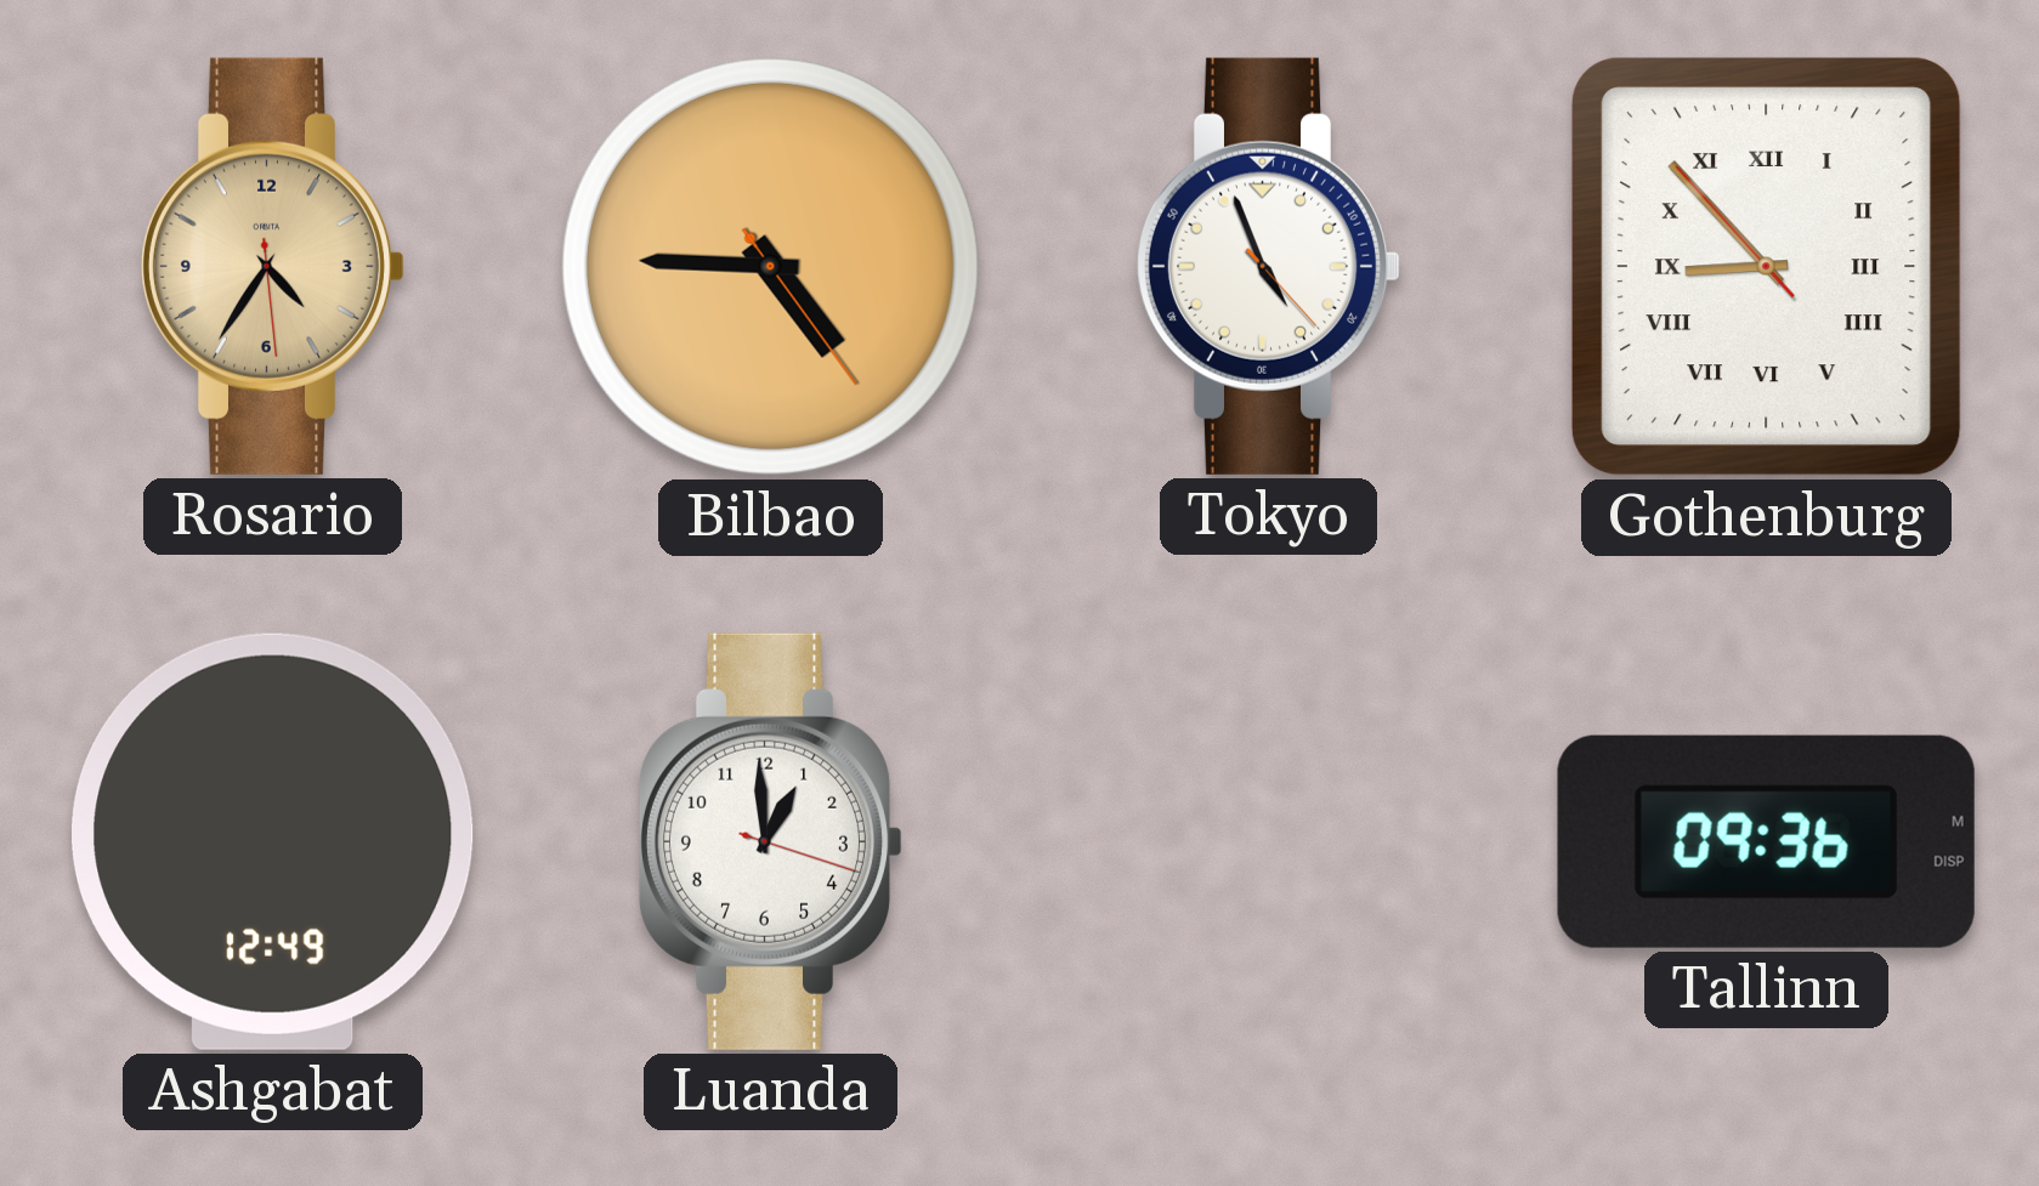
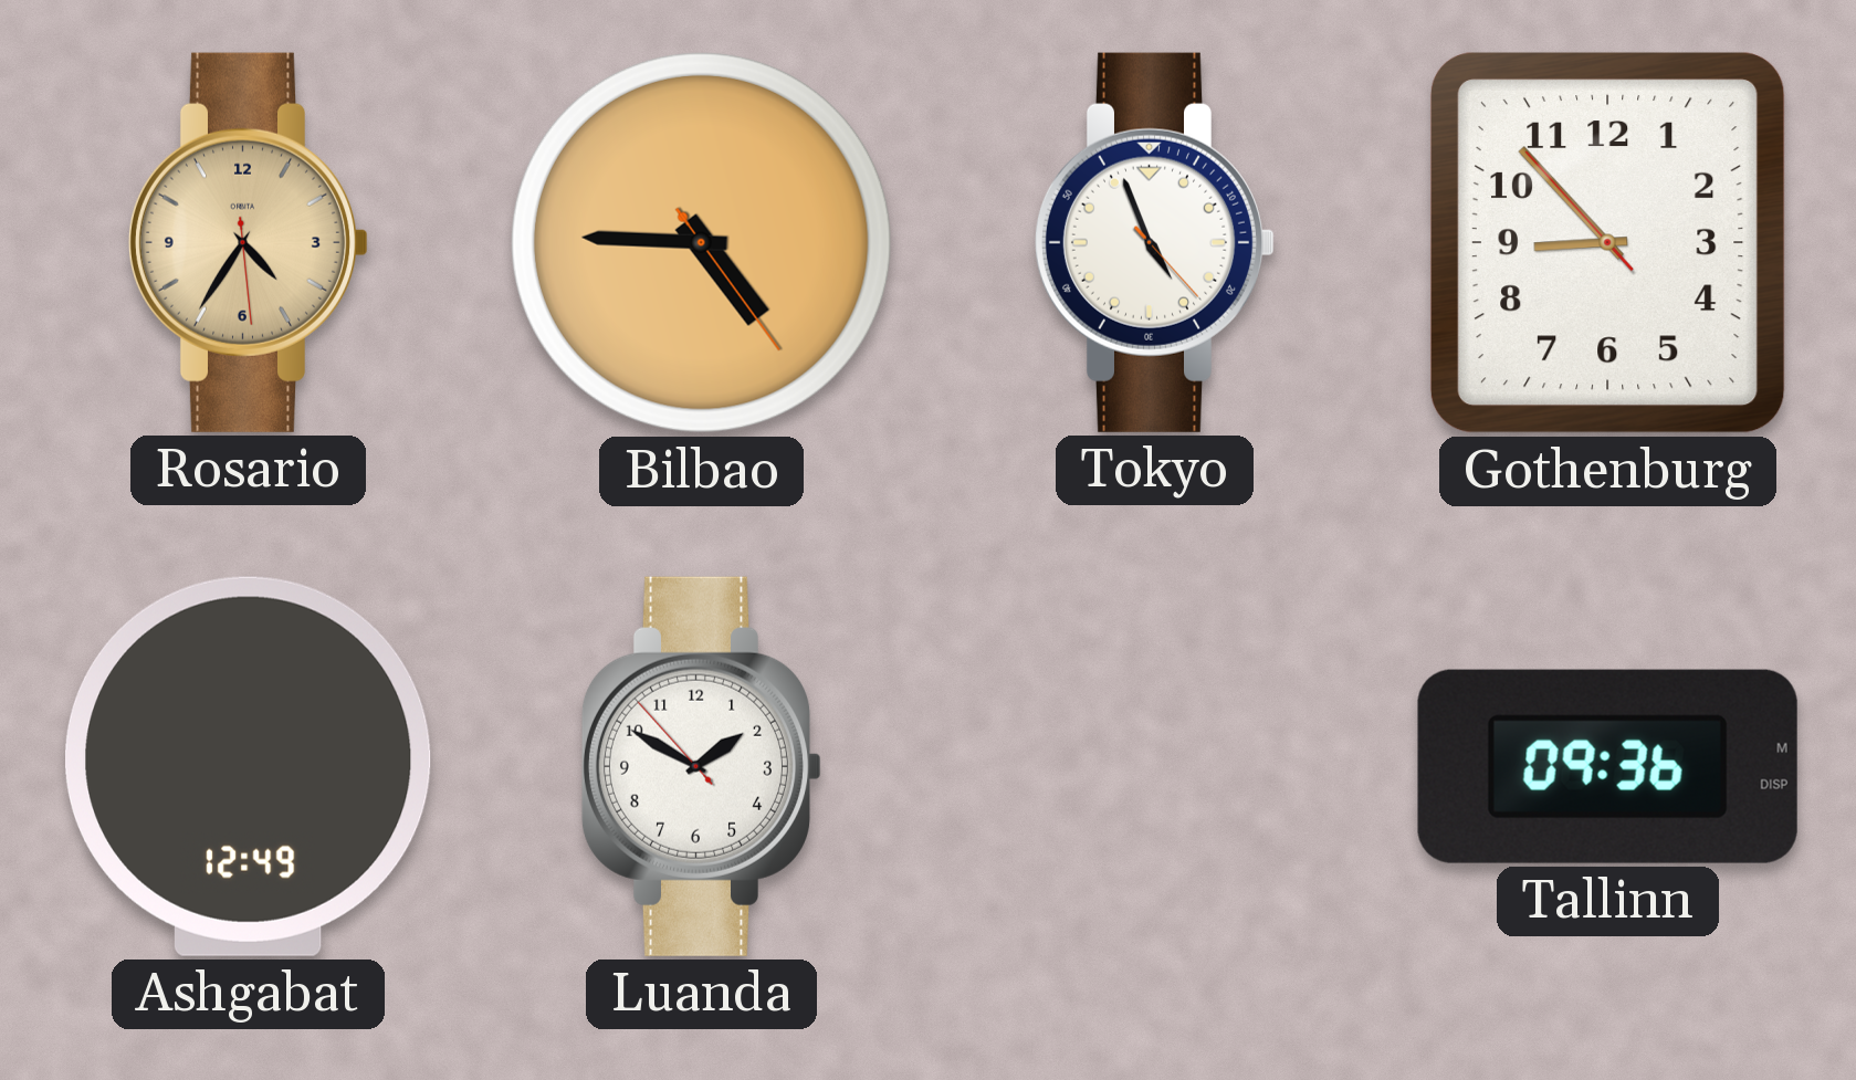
Gothenburg numerals: Roman -> Arabic
Luanda: 12:59 -> 1:49
